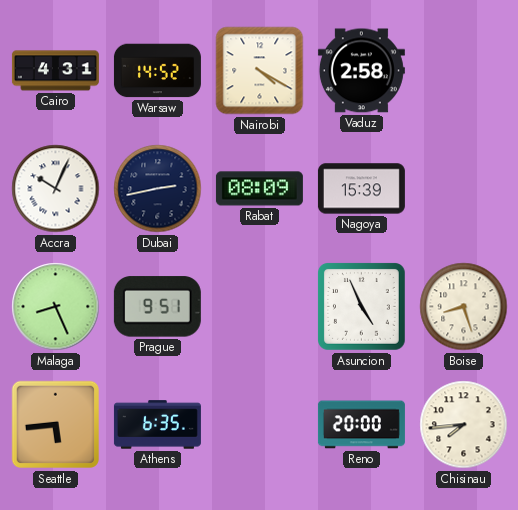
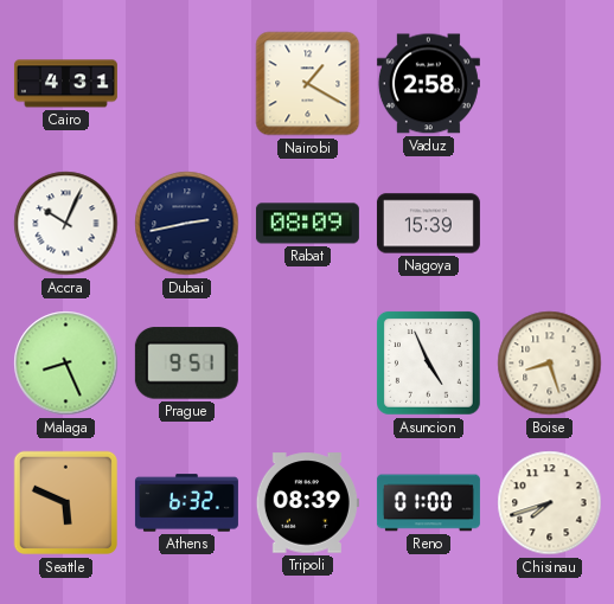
Warsaw: 14:52 -> none
Nairobi: 4:20 -> 1:20
Seattle: 5:44 -> 5:49
Athens: 6:35 -> 6:32
Tripoli: none -> 08:39
Reno: 20:00 -> 01:00
Chisinau: 7:44 -> 7:42
